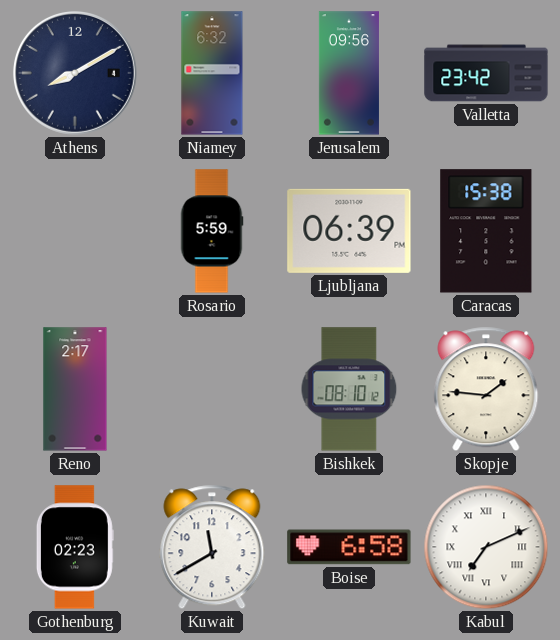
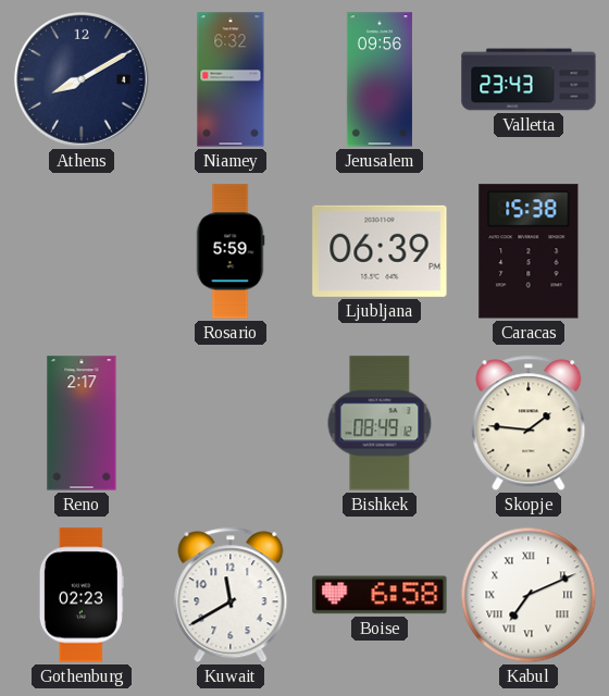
Valletta: 23:42 -> 23:43
Bishkek: 08:10 -> 08:49
